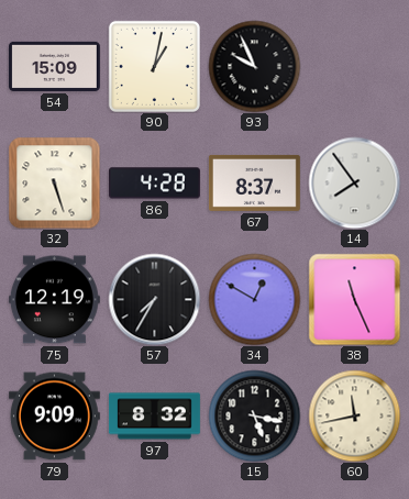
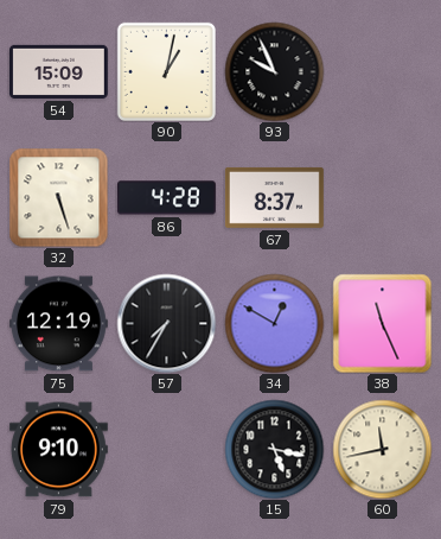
14: 7:54 -> none
79: 9:09 -> 9:10
97: 8:32 -> none
